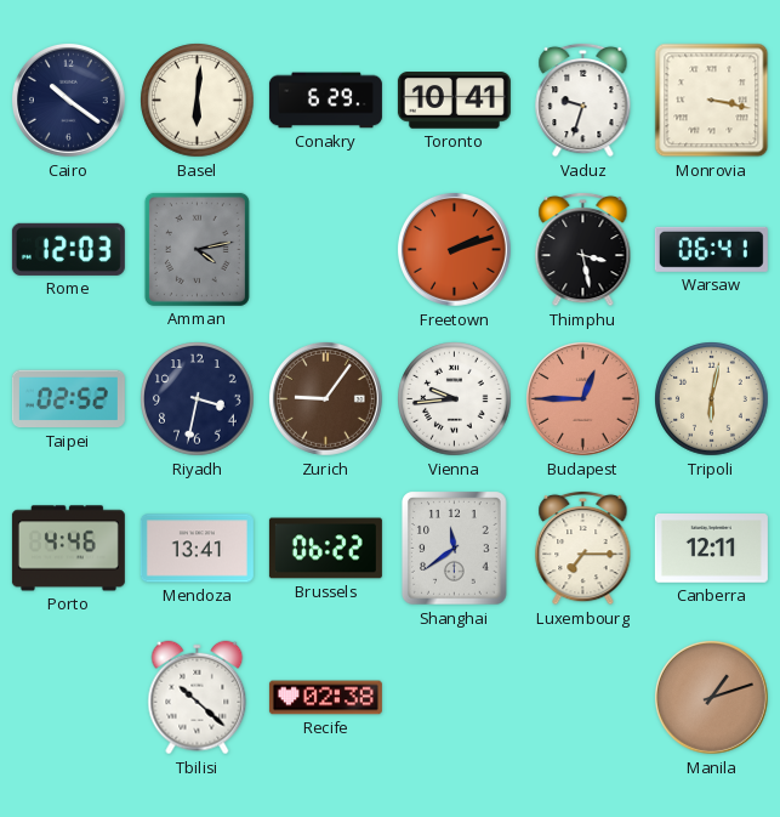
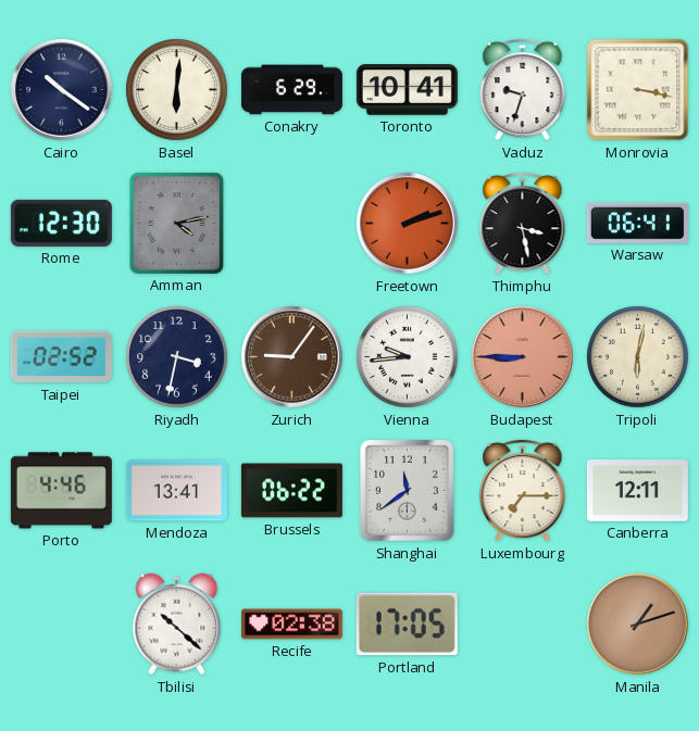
Rome: 12:03 -> 12:30
Budapest: 12:45 -> 8:45
Portland: none -> 17:05
